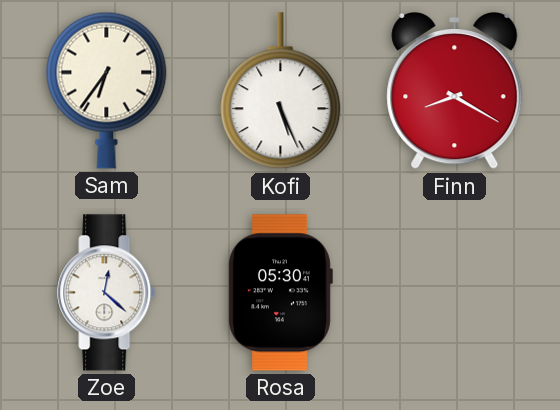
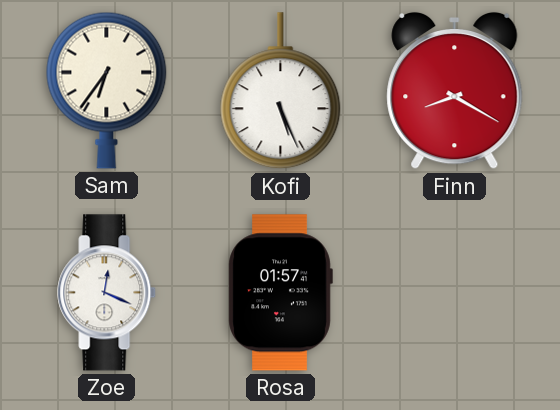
Zoe: 12:22 -> 12:19
Rosa: 05:30 -> 01:57
